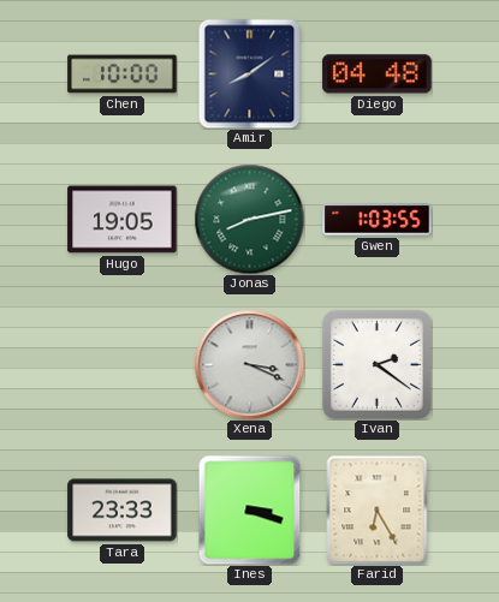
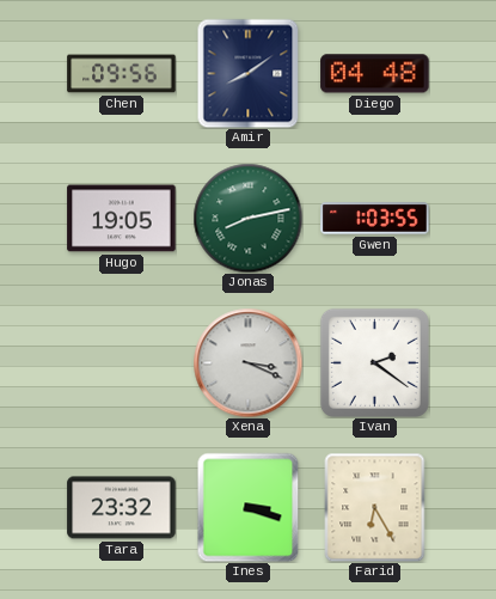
Chen: 10:00 -> 09:56
Tara: 23:33 -> 23:32
